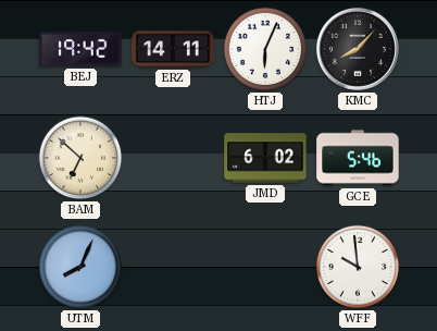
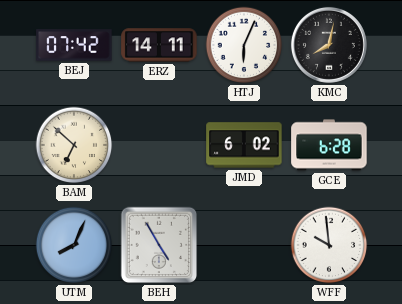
BEJ: 19:42 -> 07:42
KMC: 8:07 -> 8:02
GCE: 5:46 -> 6:28
BEH: none -> 4:55
